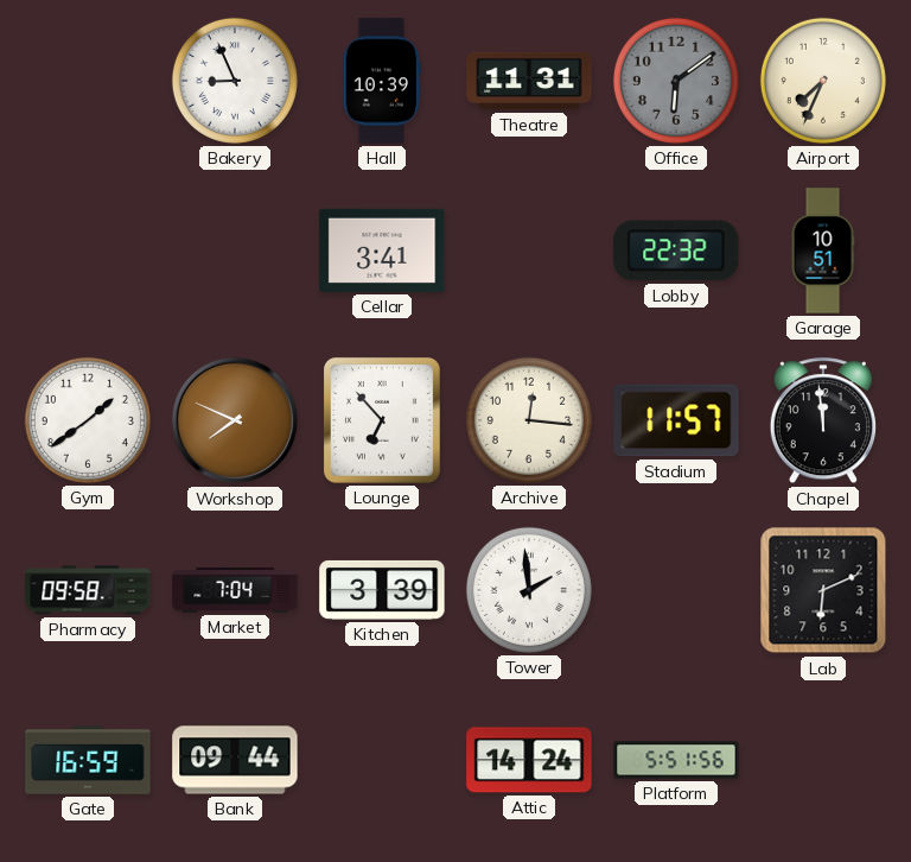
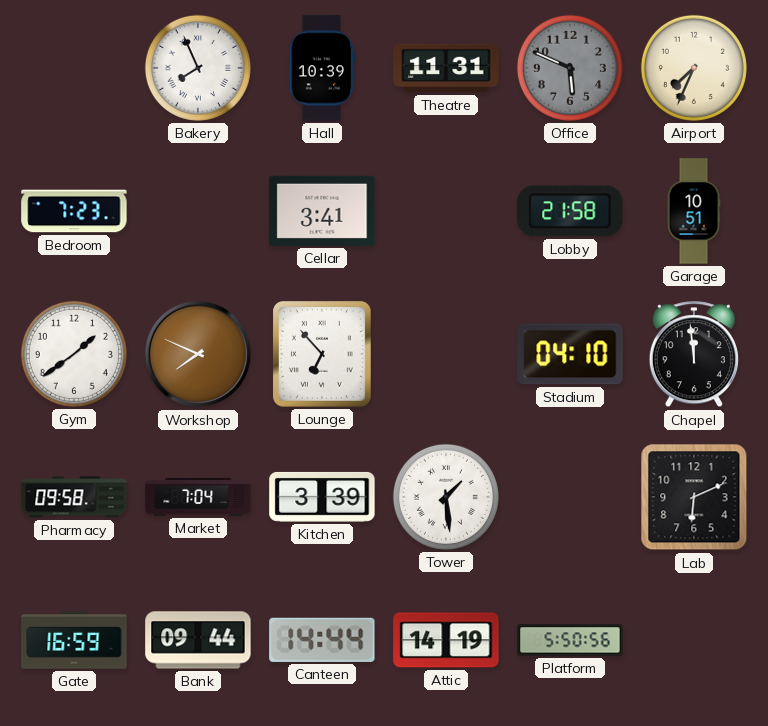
Bakery: 8:56 -> 7:56
Office: 6:09 -> 5:49
Bedroom: none -> 7:23
Lobby: 22:32 -> 21:58
Archive: 12:16 -> none
Stadium: 11:57 -> 04:10
Tower: 1:59 -> 1:29
Canteen: none -> 14:44
Attic: 14:24 -> 14:19
Platform: 5:51 -> 5:50
